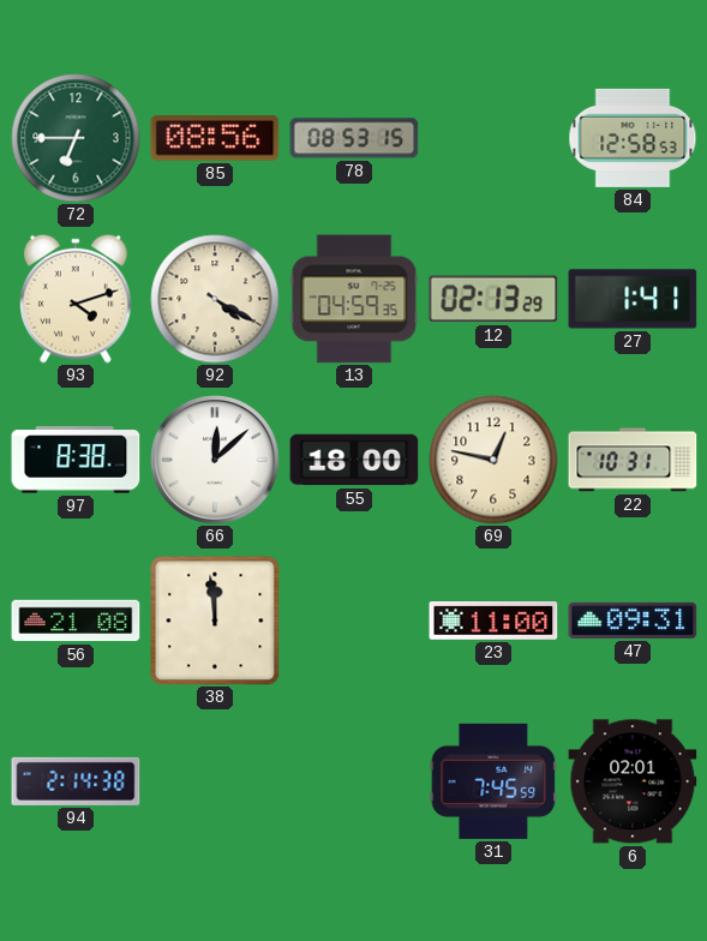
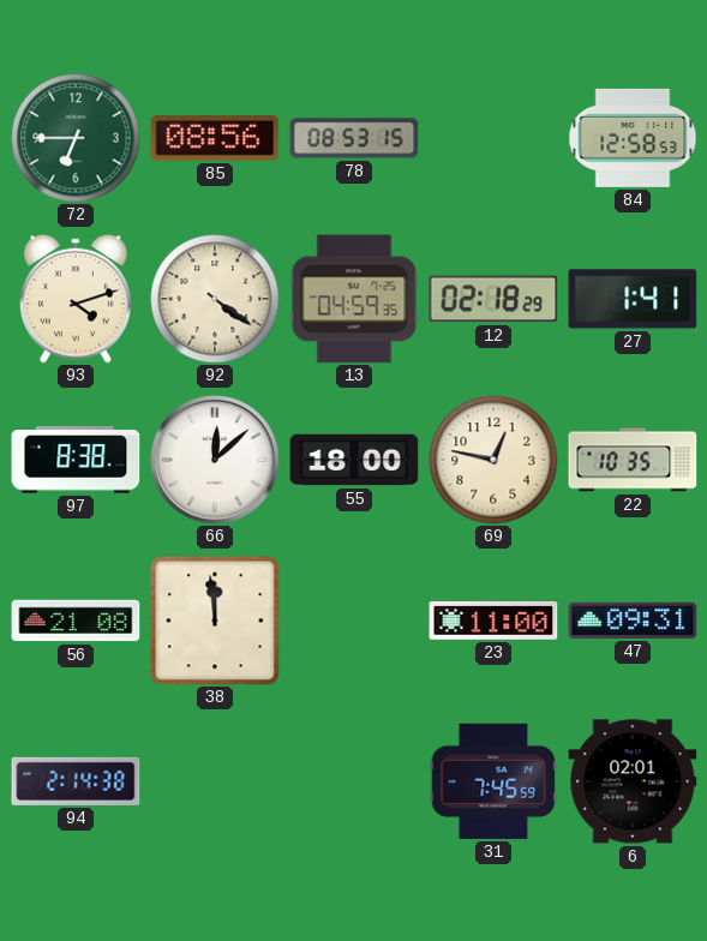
92: 4:20 -> 4:21
12: 02:13 -> 02:18
22: 10:31 -> 10:35
